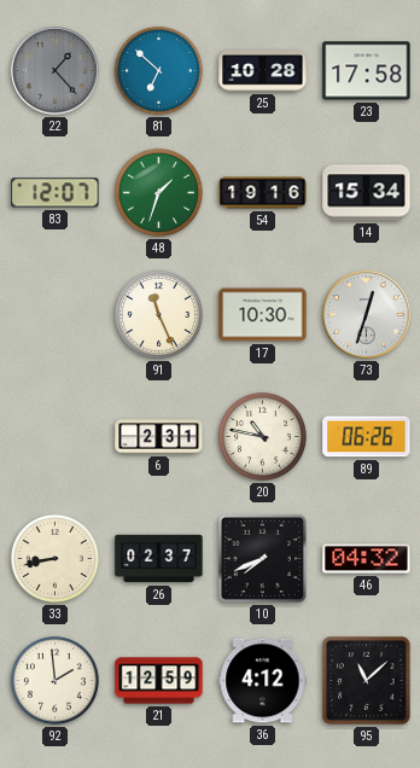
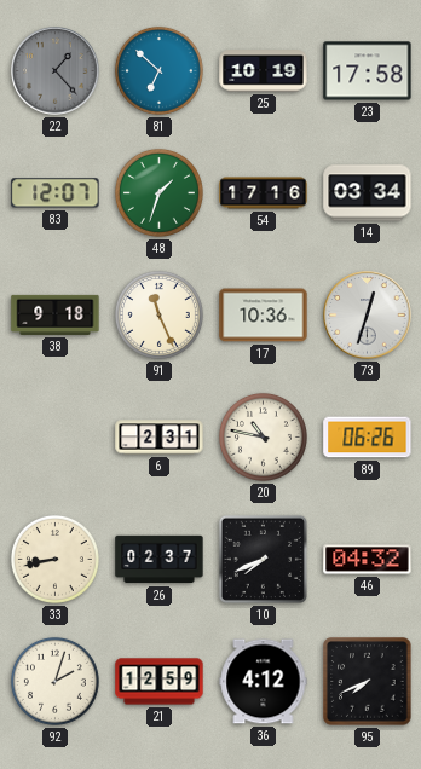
25: 10:28 -> 10:19
54: 19:16 -> 17:16
14: 15:34 -> 03:34
38: none -> 9:18
17: 10:30 -> 10:36
92: 1:59 -> 2:03
95: 11:08 -> 7:41
